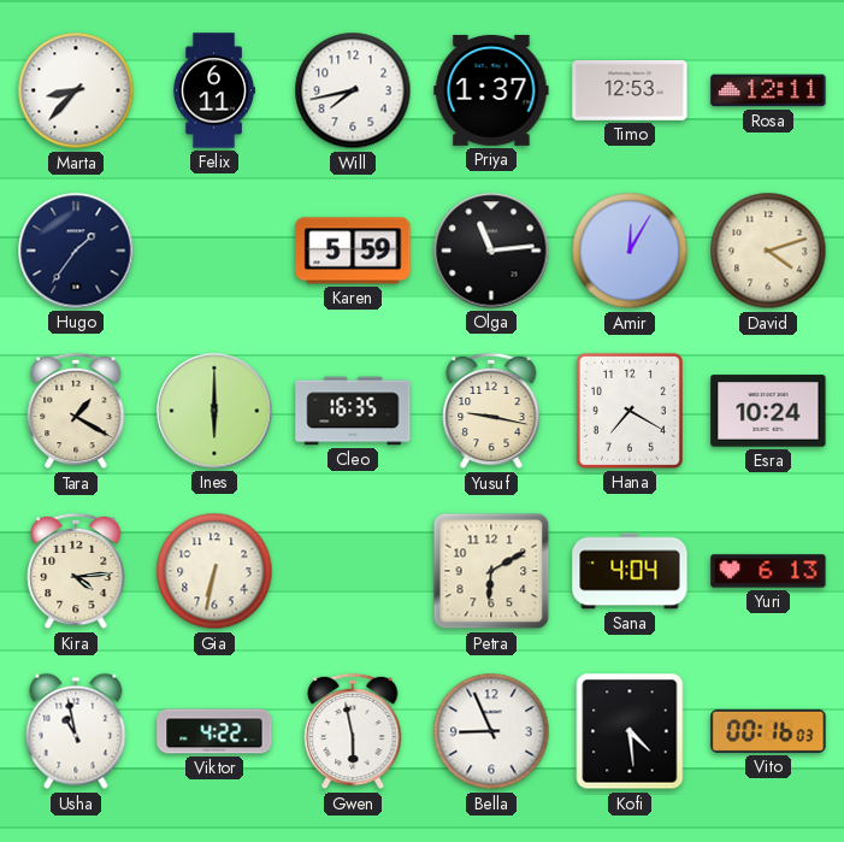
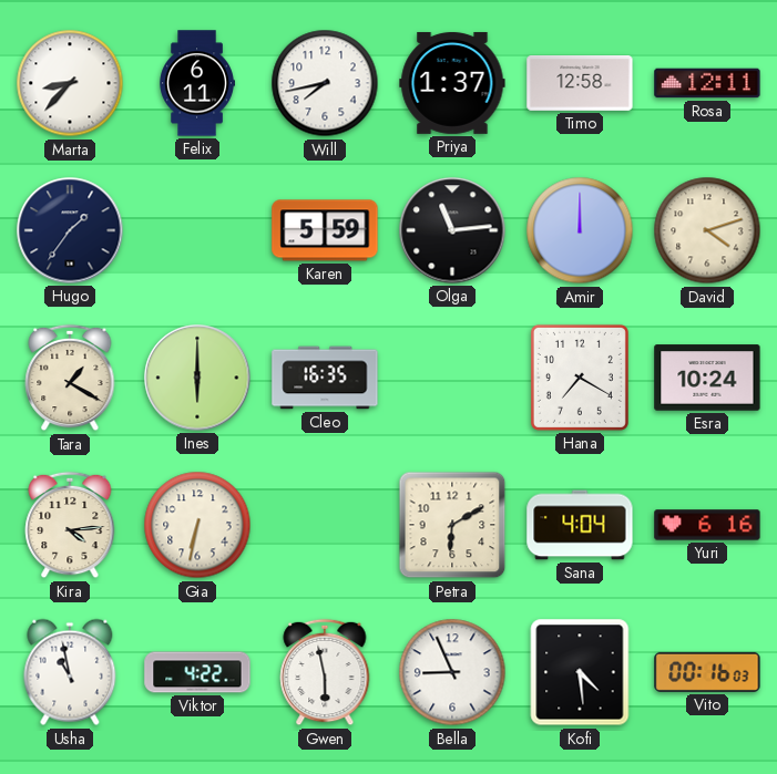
Timo: 12:53 -> 12:58
Amir: 12:05 -> 12:00
Yusuf: 9:17 -> none
Yuri: 6:13 -> 6:16
